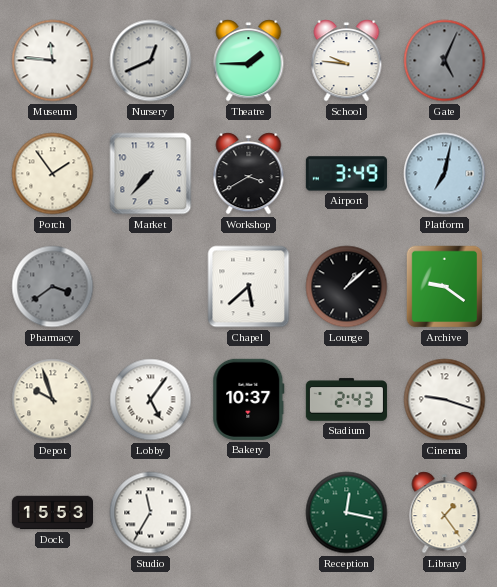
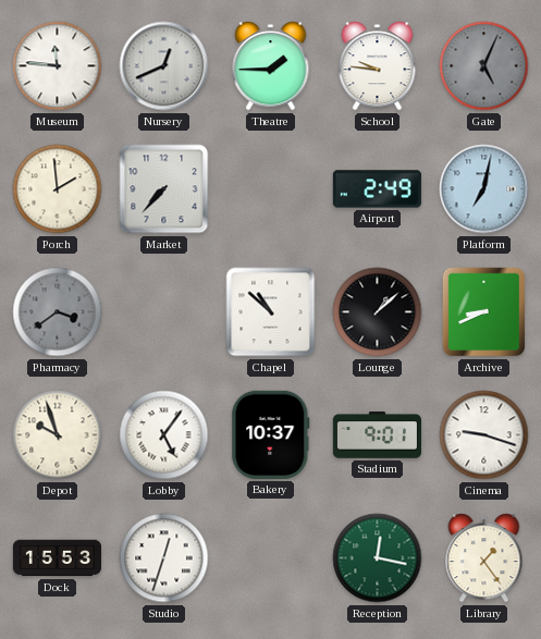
Porch: 1:54 -> 1:59
Workshop: 3:40 -> none
Airport: 3:49 -> 2:49
Chapel: 5:38 -> 10:52
Archive: 9:21 -> 8:41
Stadium: 2:43 -> 9:01
Studio: 11:35 -> 12:33
